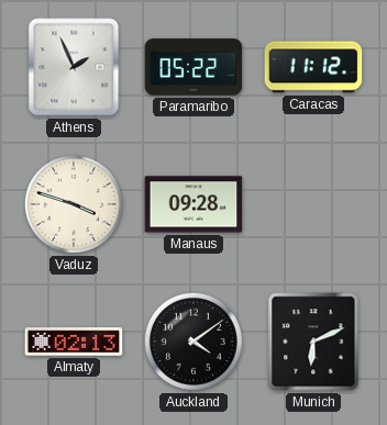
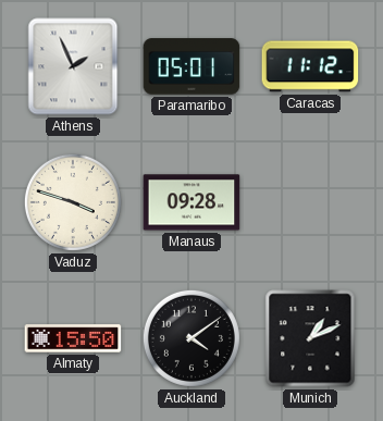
Paramaribo: 05:22 -> 05:01
Almaty: 02:13 -> 15:50
Munich: 6:11 -> 1:11
